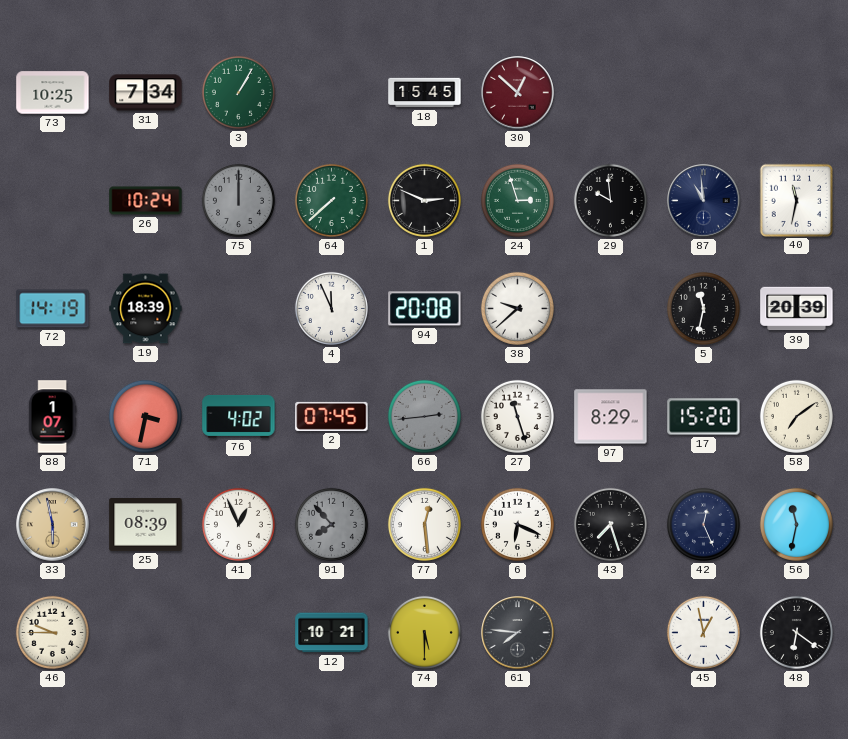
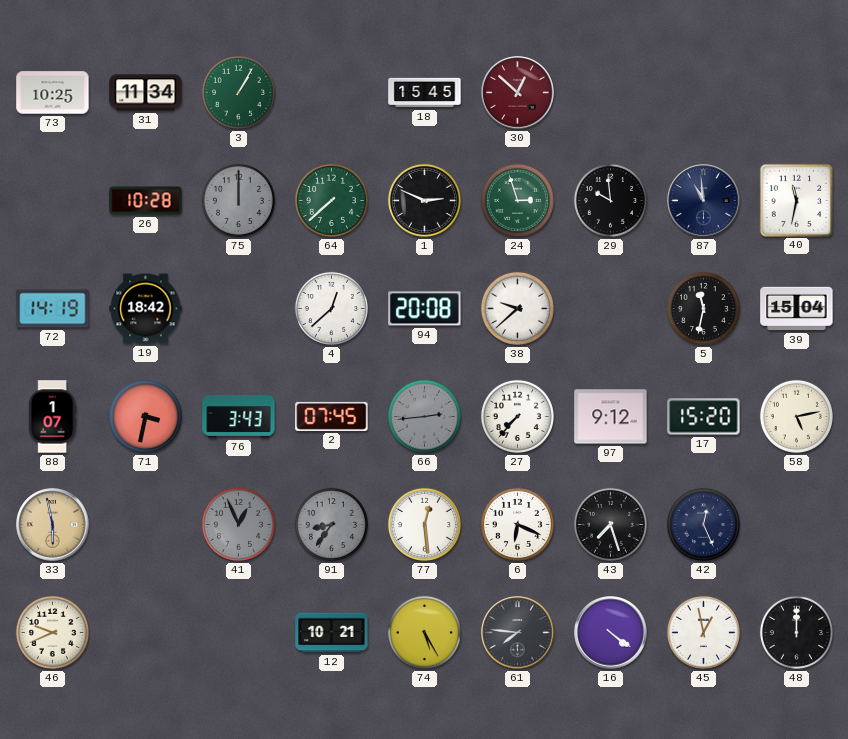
31: 7:34 -> 11:34
26: 10:24 -> 10:28
19: 18:39 -> 18:42
4: 11:56 -> 12:38
39: 20:39 -> 15:04
76: 4:02 -> 3:43
27: 11:27 -> 7:37
97: 8:29 -> 9:12
58: 7:09 -> 5:13
25: 08:39 -> none
41 dial: white -> grey
91: 7:53 -> 8:36
56: 11:32 -> none
46: 9:45 -> 9:41
74: 5:30 -> 5:25
16: none -> 4:21
48: 6:21 -> 12:00
